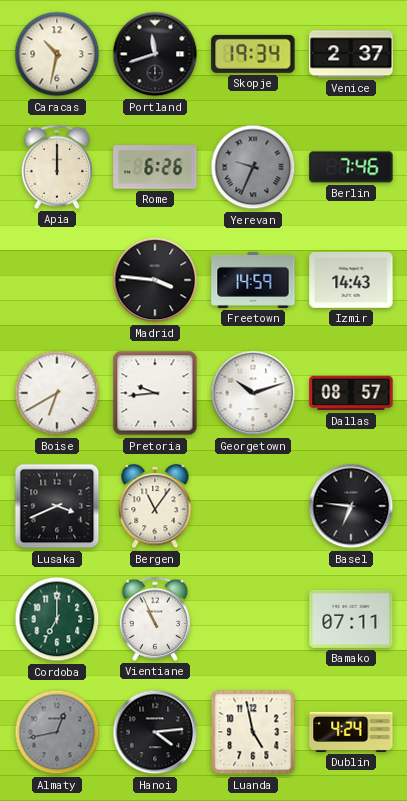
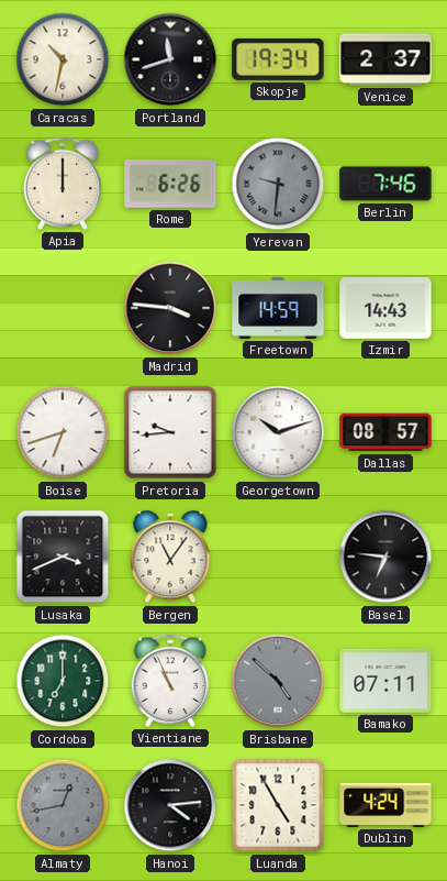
Yerevan: 9:34 -> 9:31
Boise: 6:40 -> 6:42
Brisbane: none -> 4:52
Luanda: 4:58 -> 4:55
